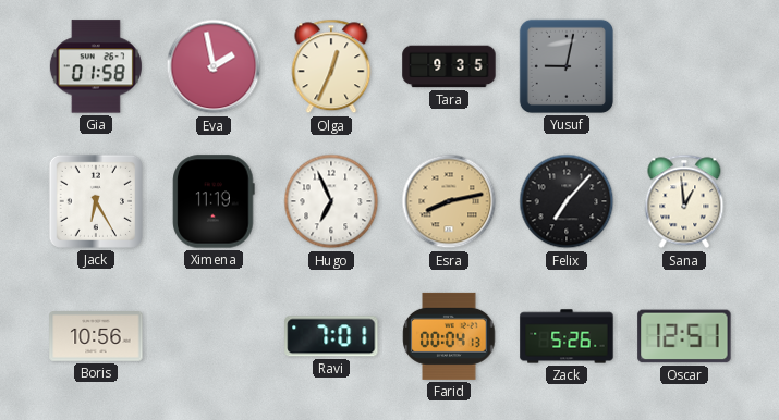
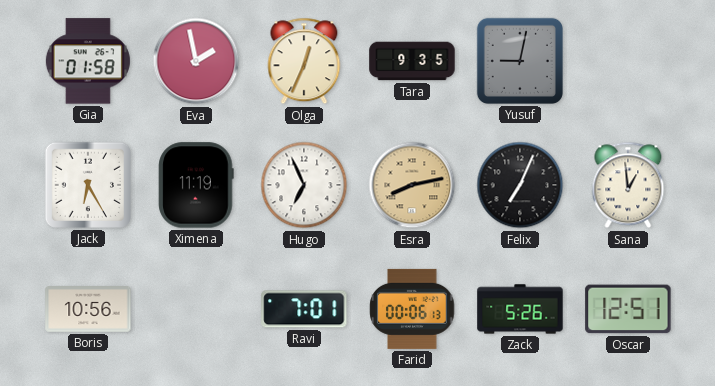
Felix: 7:07 -> 7:04
Farid: 00:04 -> 00:06
